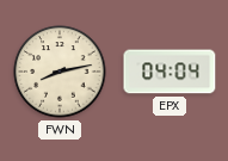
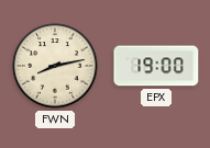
EPX: 04:04 -> 19:00
